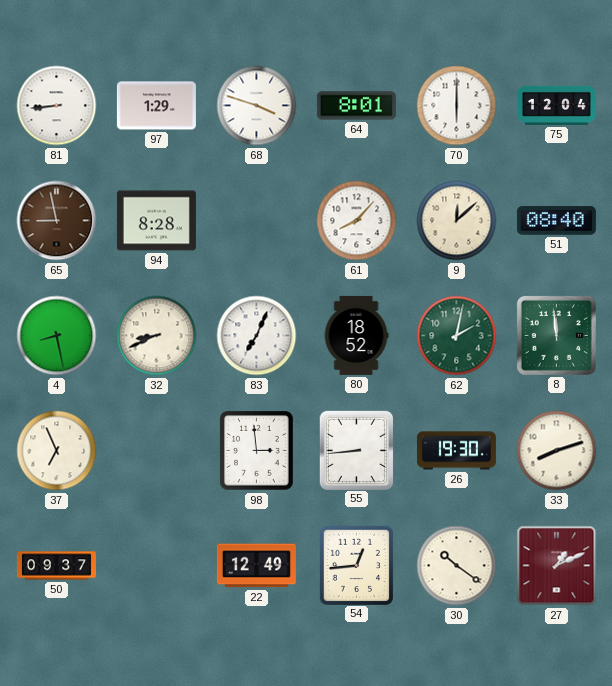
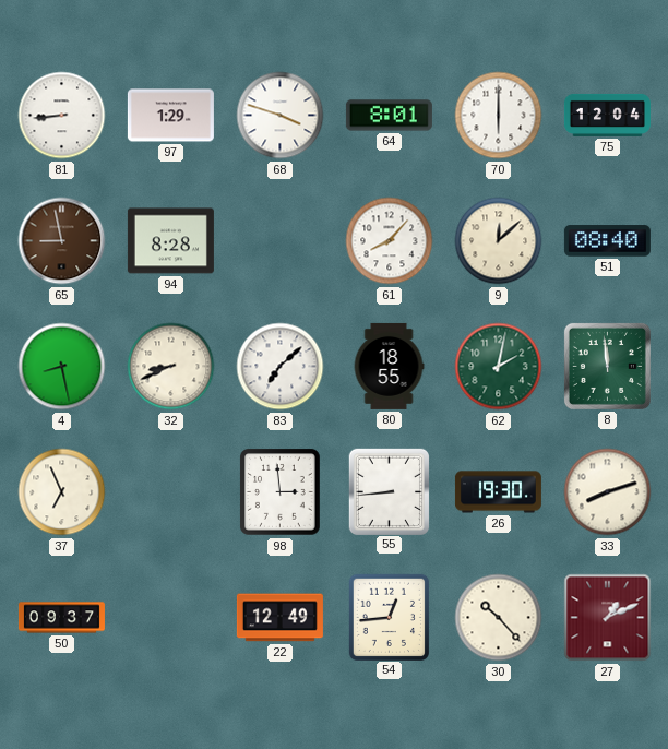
83: 7:04 -> 7:08
80: 18:52 -> 18:55
30: 10:21 -> 10:23
